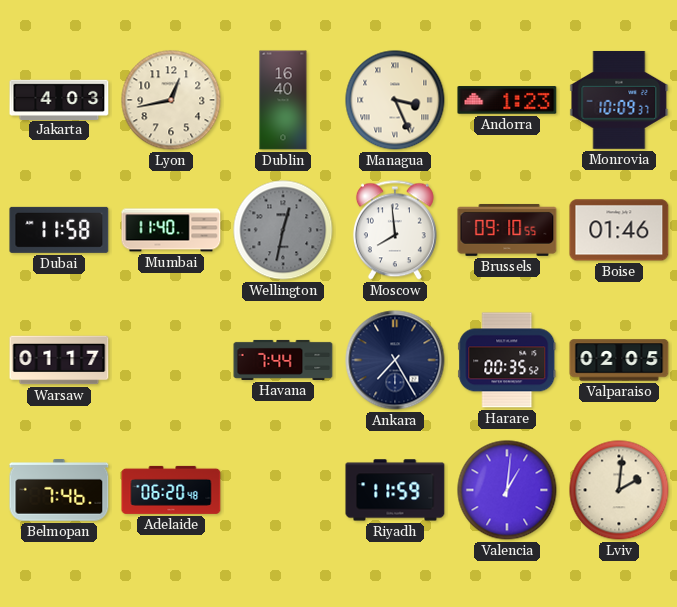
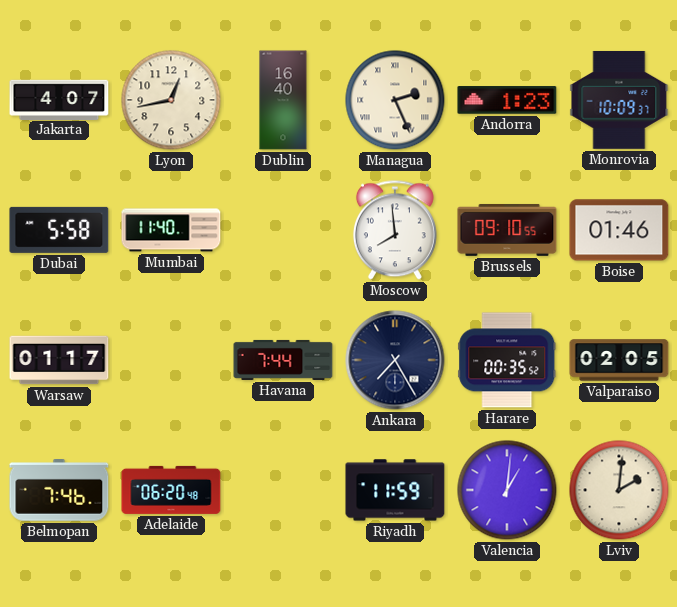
Jakarta: 4:03 -> 4:07
Managua: 3:26 -> 2:26
Dubai: 11:58 -> 5:58
Wellington: 12:32 -> none
